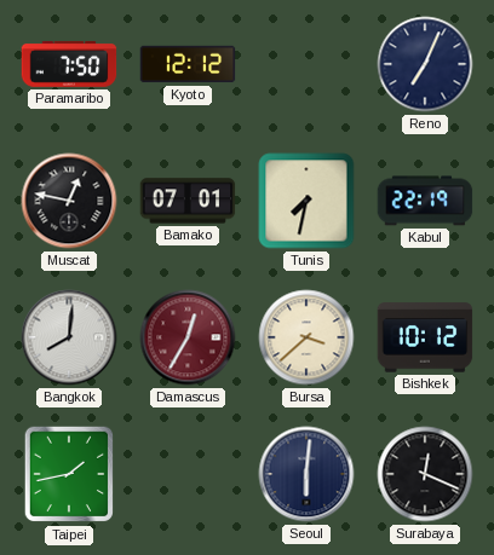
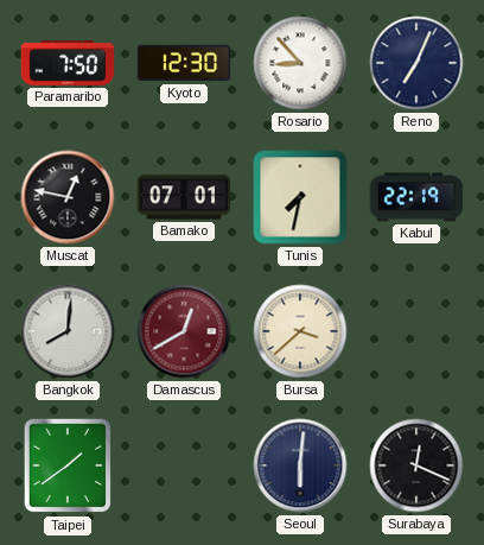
Kyoto: 12:12 -> 12:30
Rosario: none -> 8:53
Damascus: 12:35 -> 12:40
Bishkek: 10:12 -> none
Taipei: 1:43 -> 1:39
